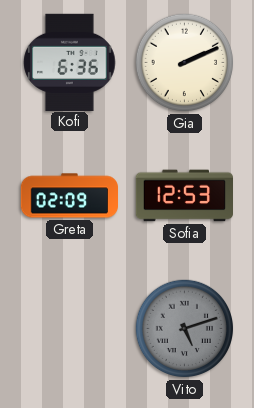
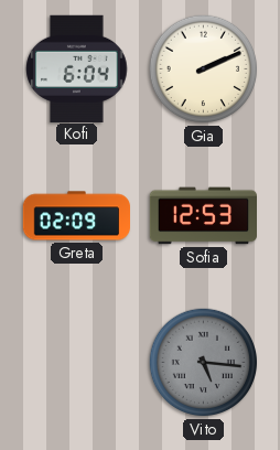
Kofi: 6:36 -> 6:04
Vito: 5:12 -> 5:16
